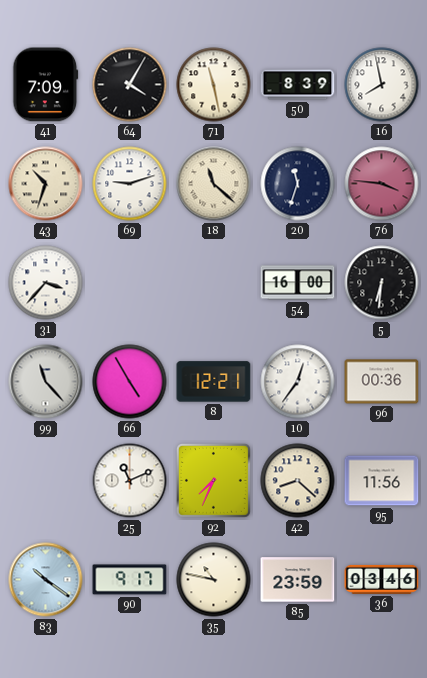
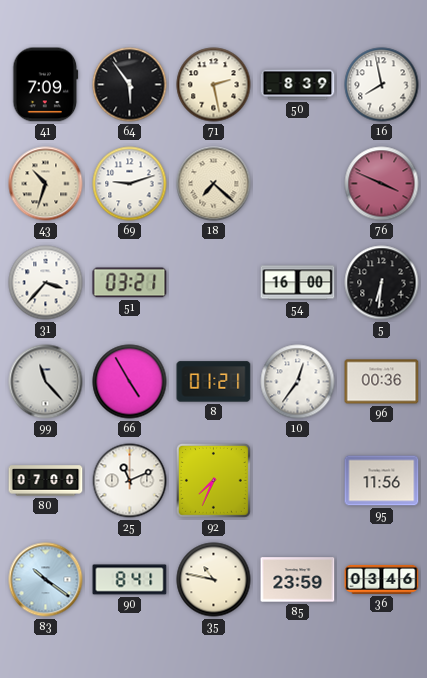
64: 4:05 -> 5:54
71: 11:28 -> 2:28
18: 11:22 -> 7:22
20: 11:33 -> none
76: 3:46 -> 3:49
51: none -> 03:21
8: 12:21 -> 01:21
80: none -> 07:00
42: 8:22 -> none
90: 9:17 -> 8:41
